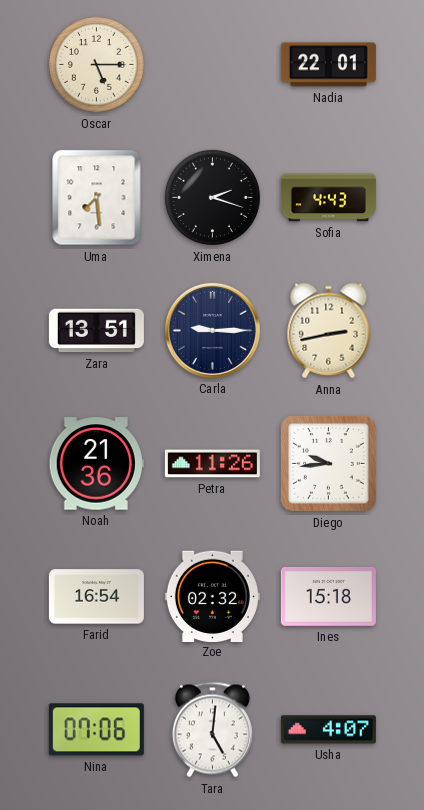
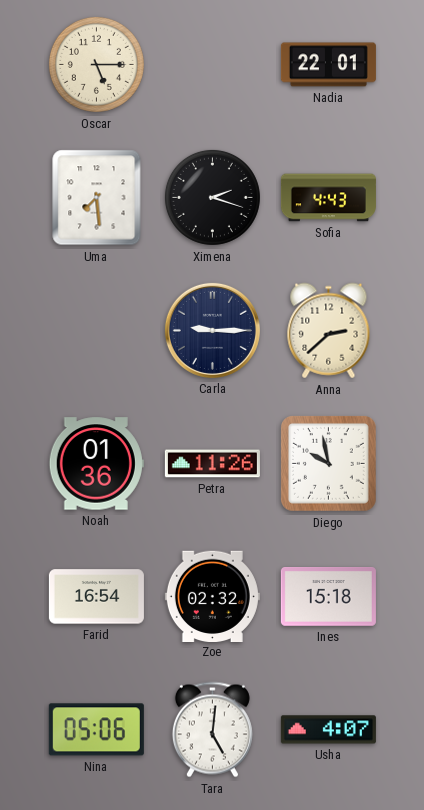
Zara: 13:51 -> none
Anna: 2:43 -> 2:38
Noah: 21:36 -> 01:36
Diego: 9:44 -> 9:58
Nina: 07:06 -> 05:06
